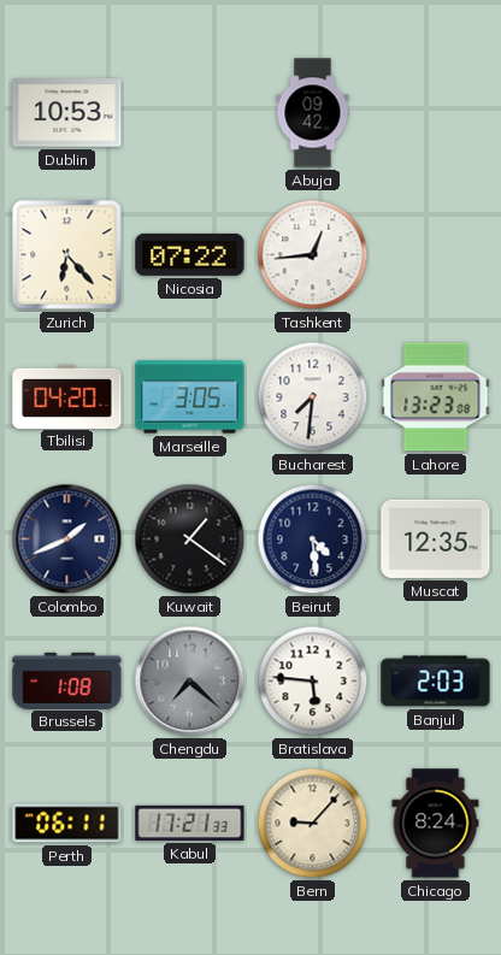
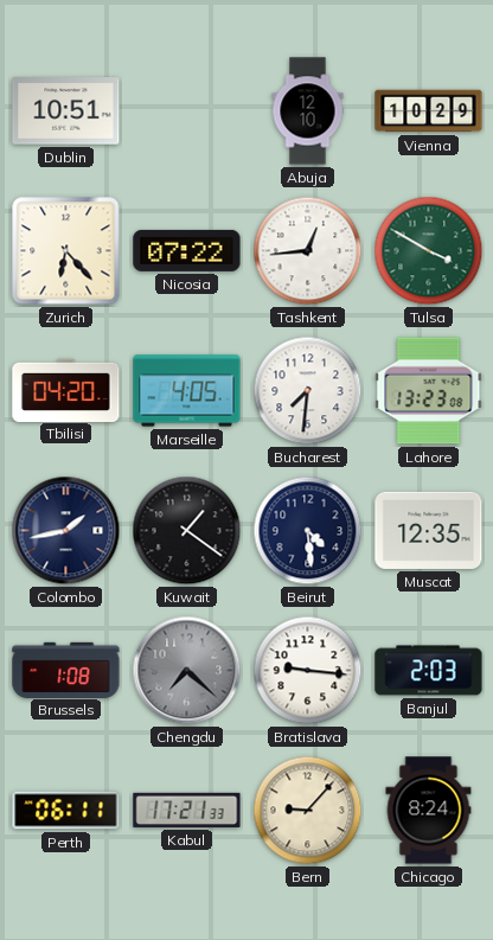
Dublin: 10:53 -> 10:51
Abuja: 09:42 -> 12:10
Vienna: none -> 10:29
Tulsa: none -> 3:50
Marseille: 3:05 -> 4:05
Colombo: 1:41 -> 1:43
Bratislava: 5:46 -> 9:16
